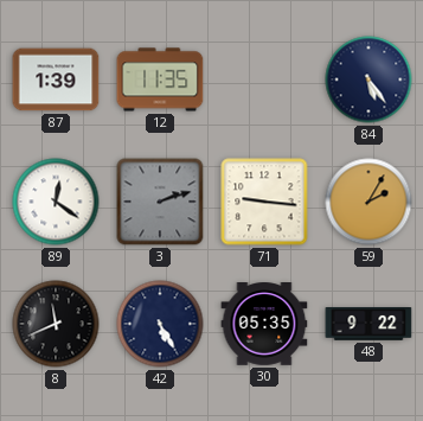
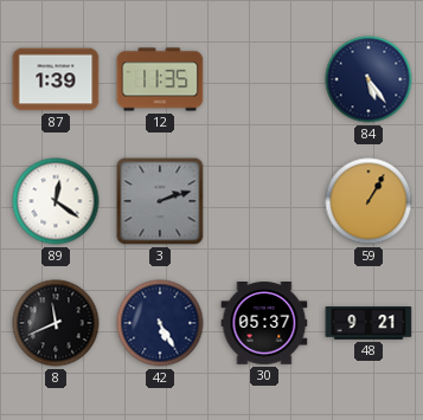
71: 9:16 -> none
59: 2:05 -> 1:05
30: 05:35 -> 05:37
48: 9:22 -> 9:21
